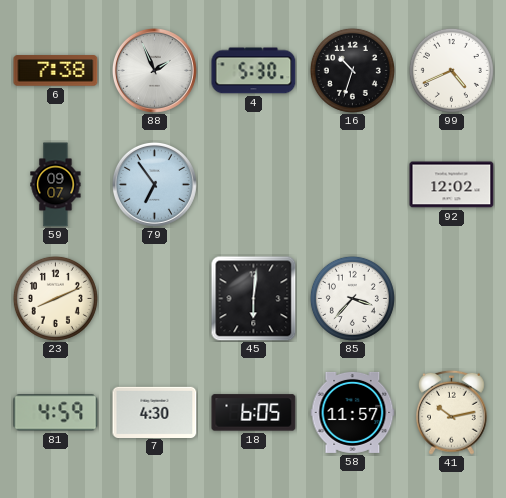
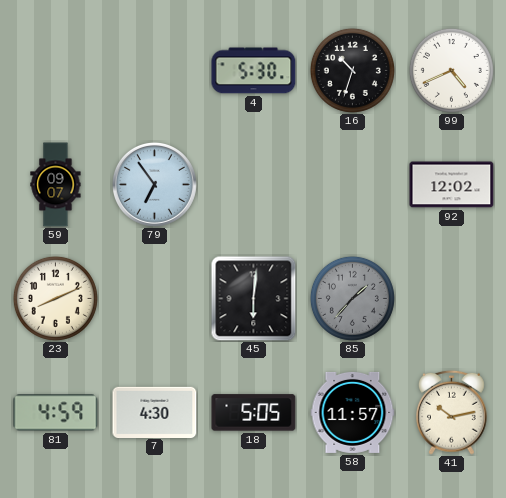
6: 7:38 -> none
88: 1:56 -> none
85: 3:37 -> 1:37
85 dial: white -> grey
18: 6:05 -> 5:05
